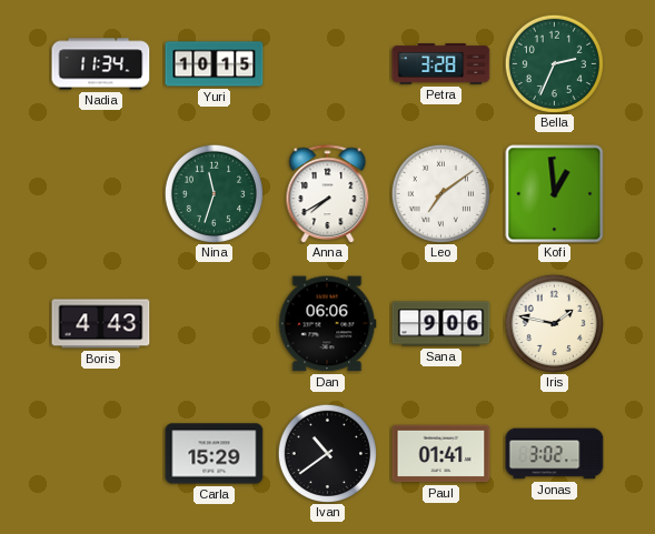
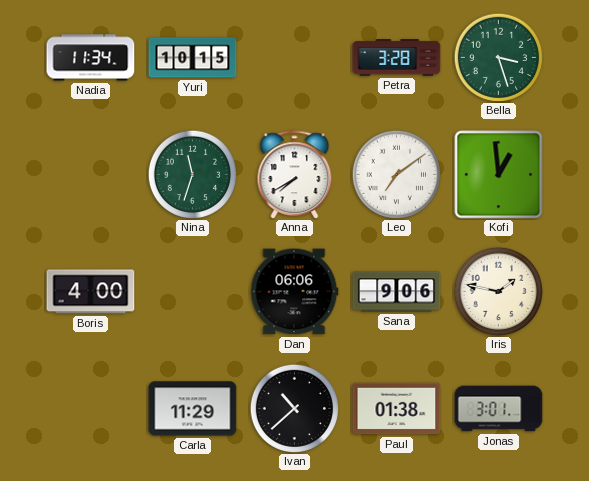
Bella: 2:34 -> 3:27
Boris: 4:43 -> 4:00
Carla: 15:29 -> 11:29
Ivan: 10:39 -> 10:38
Paul: 01:41 -> 01:38
Jonas: 3:02 -> 3:01
